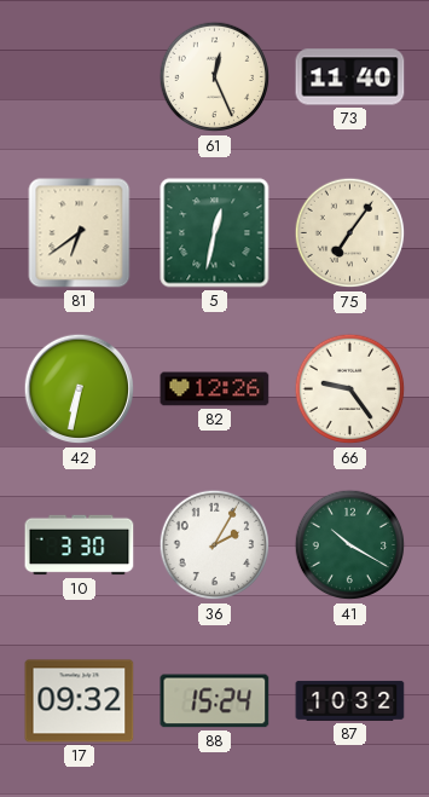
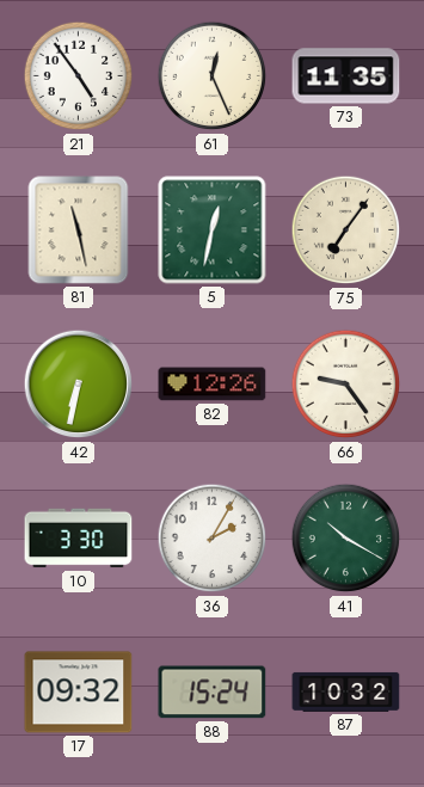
21: none -> 4:54
73: 11:40 -> 11:35
81: 6:39 -> 11:28
